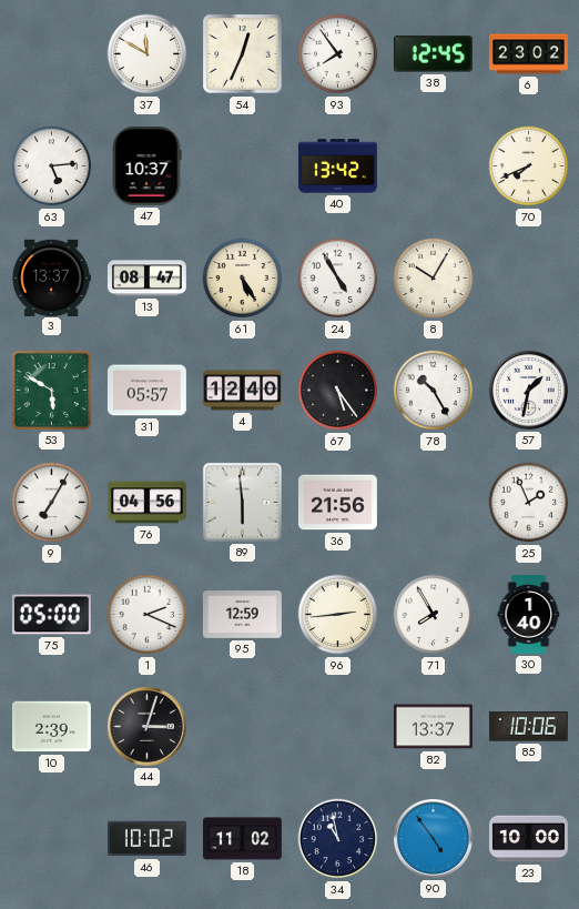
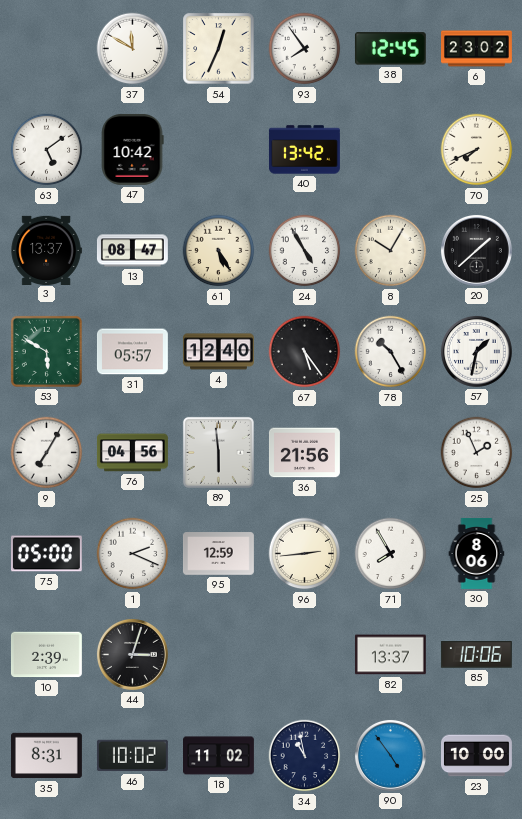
63: 5:14 -> 5:09
47: 10:37 -> 10:42
20: none -> 1:38
30: 1:40 -> 8:06
35: none -> 8:31
